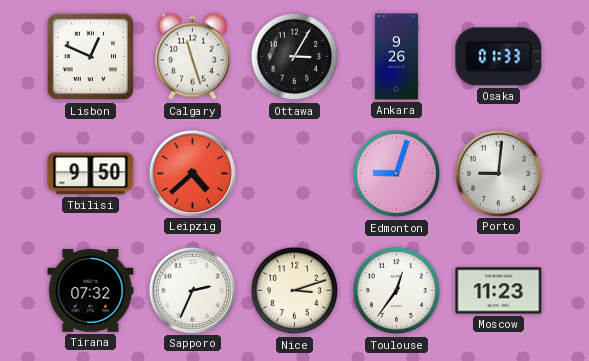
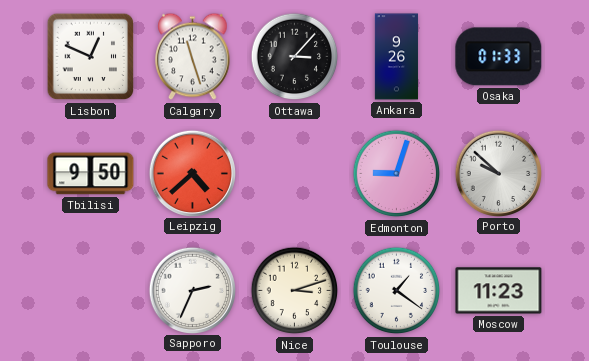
Ottawa: 3:05 -> 3:07
Porto: 9:01 -> 9:52
Tirana: 07:32 -> none
Toulouse: 12:36 -> 1:21
